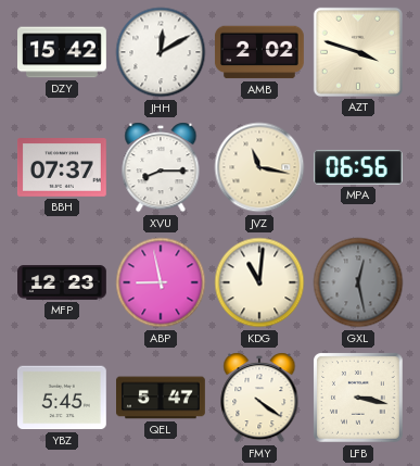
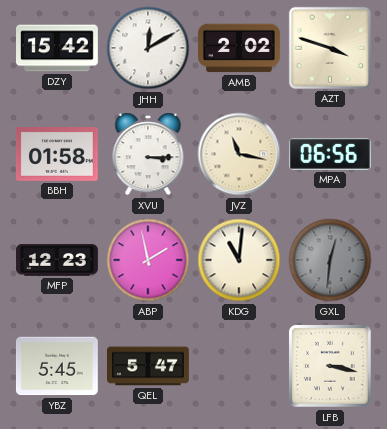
BBH: 07:37 -> 01:58
XVU: 8:15 -> 3:15
ABP: 8:58 -> 1:58
GXL: 12:28 -> 12:31
FMY: 4:21 -> none
